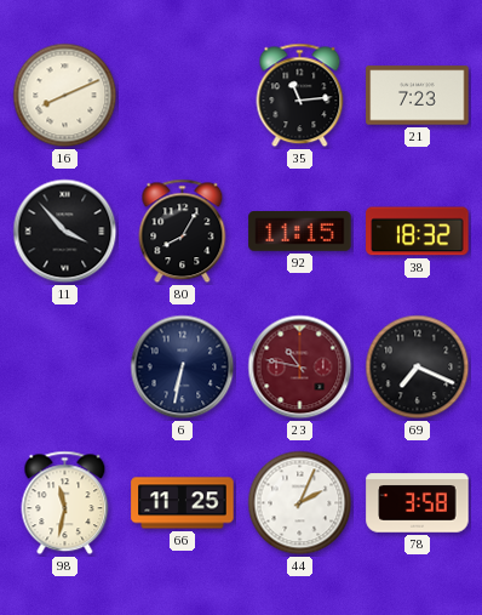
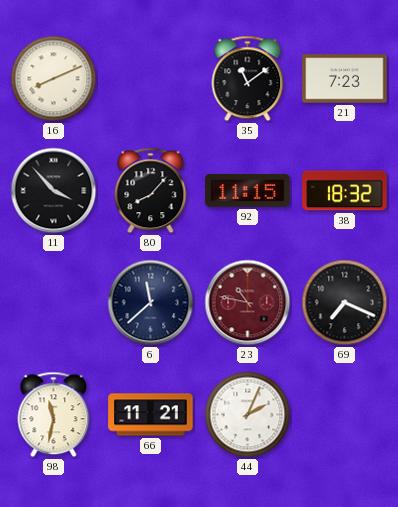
35: 11:14 -> 11:09
80: 8:05 -> 8:07
6: 6:32 -> 11:38
66: 11:25 -> 11:21
78: 3:58 -> none
